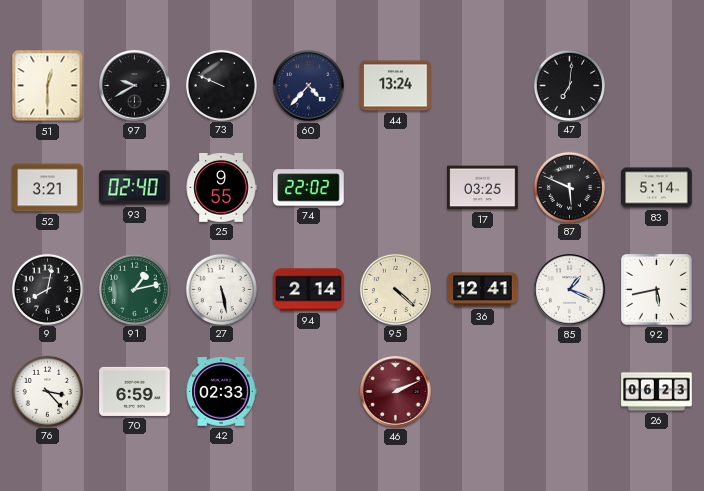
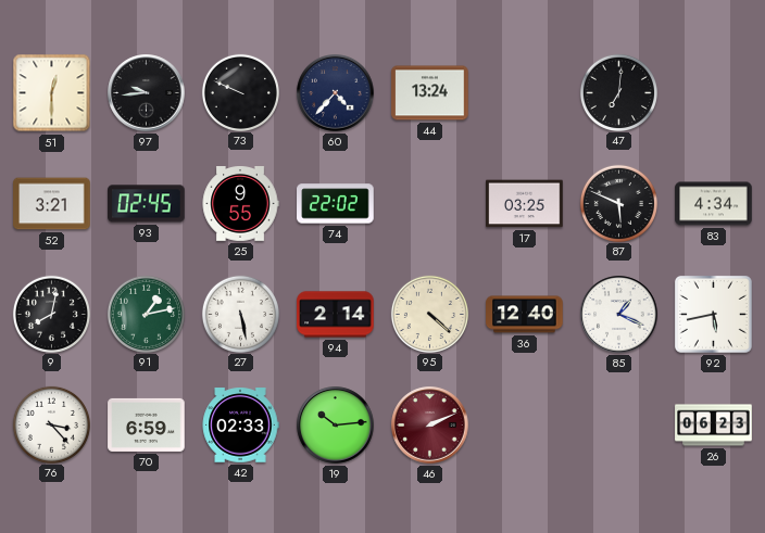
97: 9:40 -> 9:44
93: 02:40 -> 02:45
83: 5:14 -> 4:34
36: 12:41 -> 12:40
19: none -> 10:14
